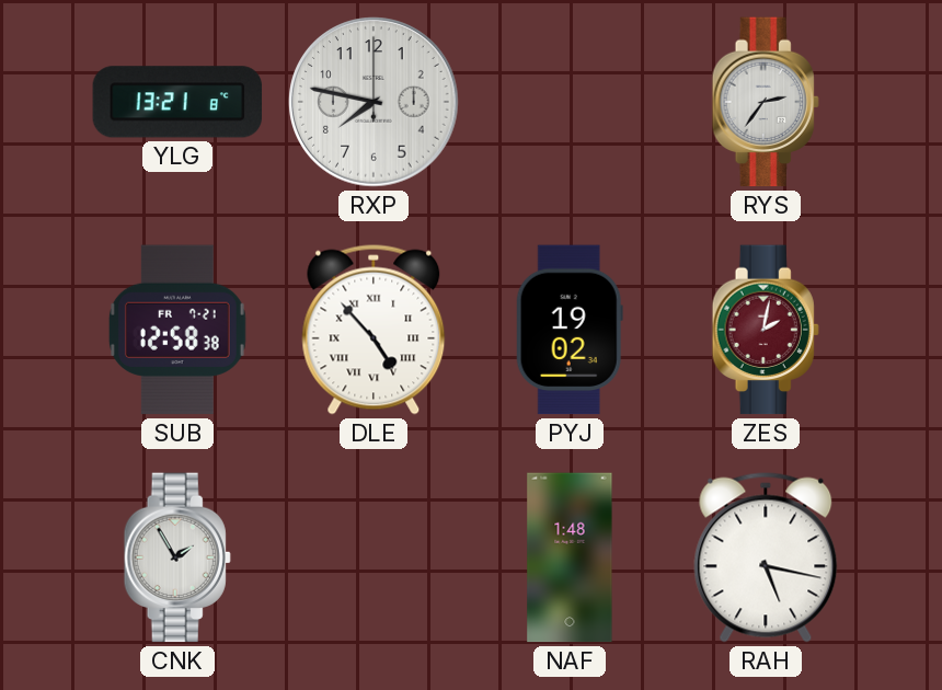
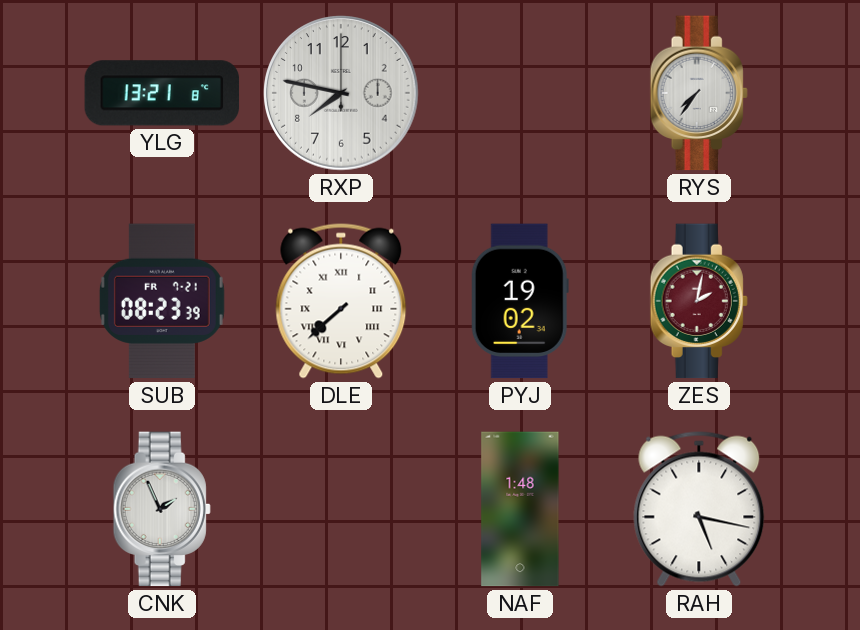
RYS: 2:36 -> 7:36
SUB: 12:58 -> 08:23
DLE: 4:53 -> 7:38
CNK: 1:55 -> 1:56
